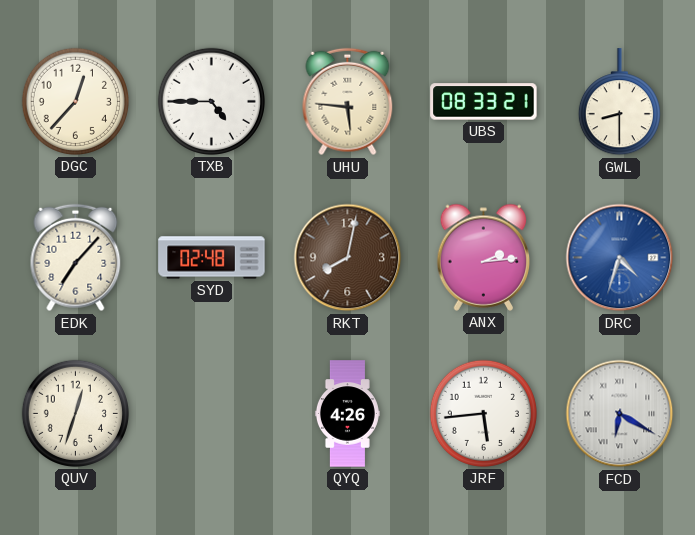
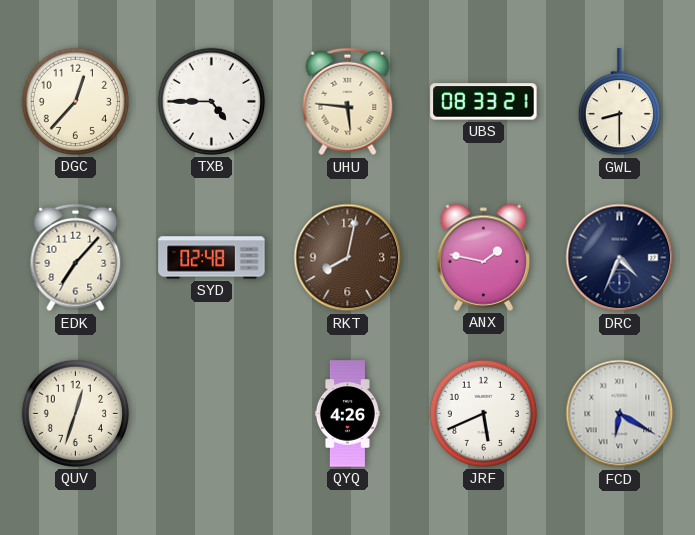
ANX: 2:14 -> 1:47
DRC: 4:33 -> 4:34
DRC dial: blue -> navy
JRF: 5:44 -> 5:41
